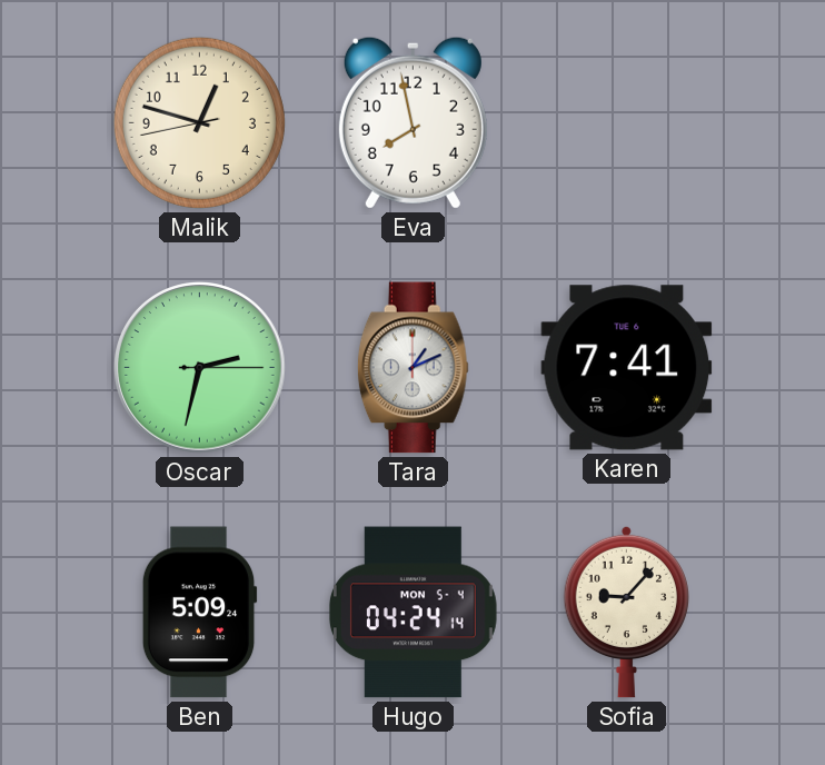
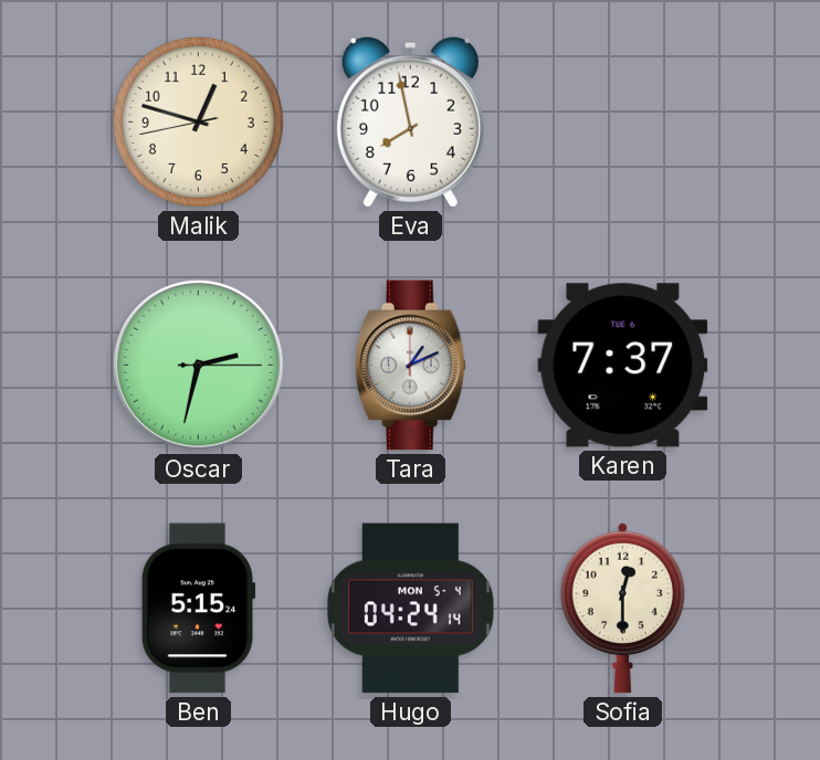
Karen: 7:41 -> 7:37
Ben: 5:09 -> 5:15
Sofia: 9:07 -> 12:30
